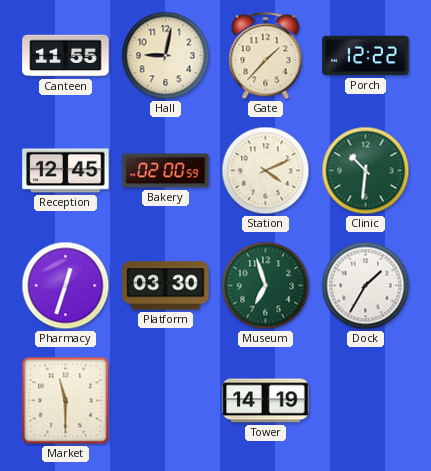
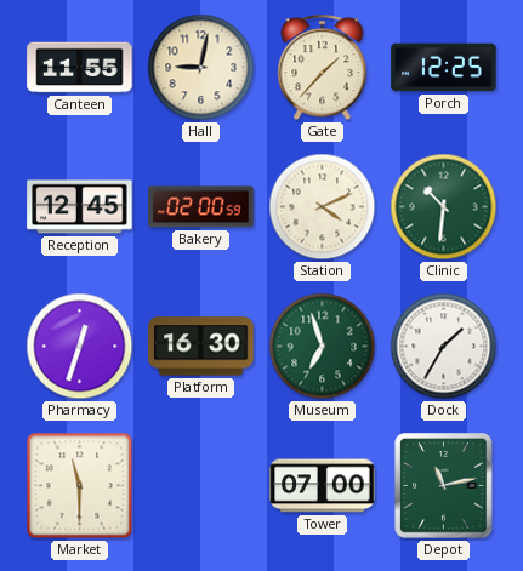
Porch: 12:22 -> 12:25
Platform: 03:30 -> 16:30
Tower: 14:19 -> 07:00
Depot: none -> 11:13
